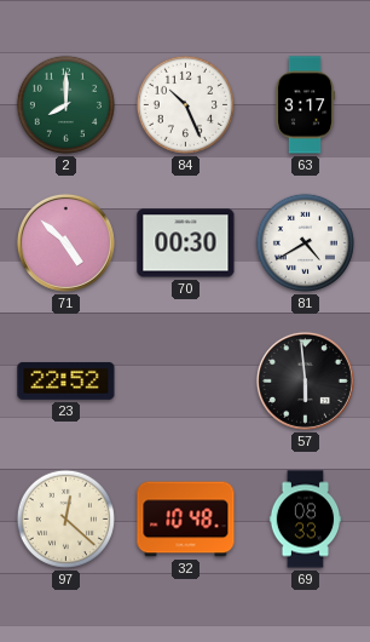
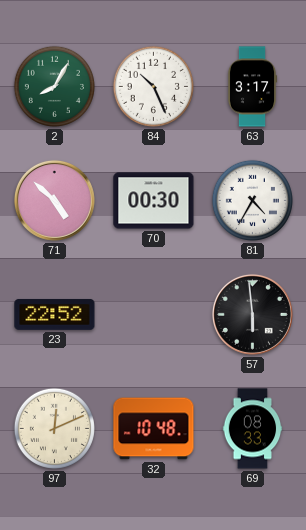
2: 8:00 -> 8:05
81: 4:40 -> 4:35
97: 12:22 -> 12:11
